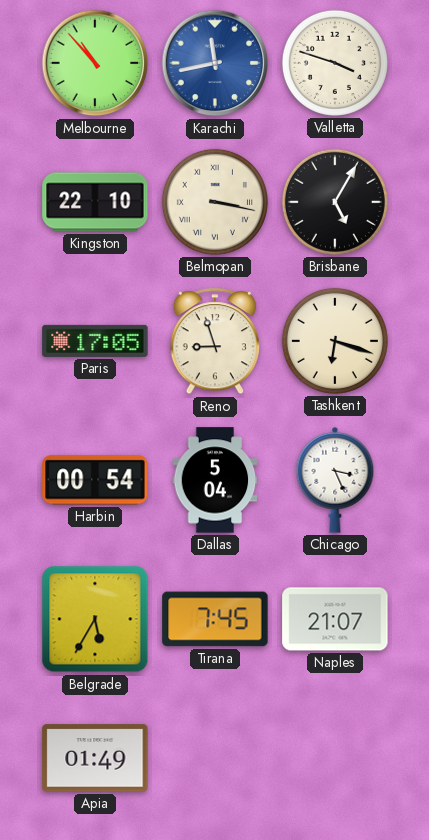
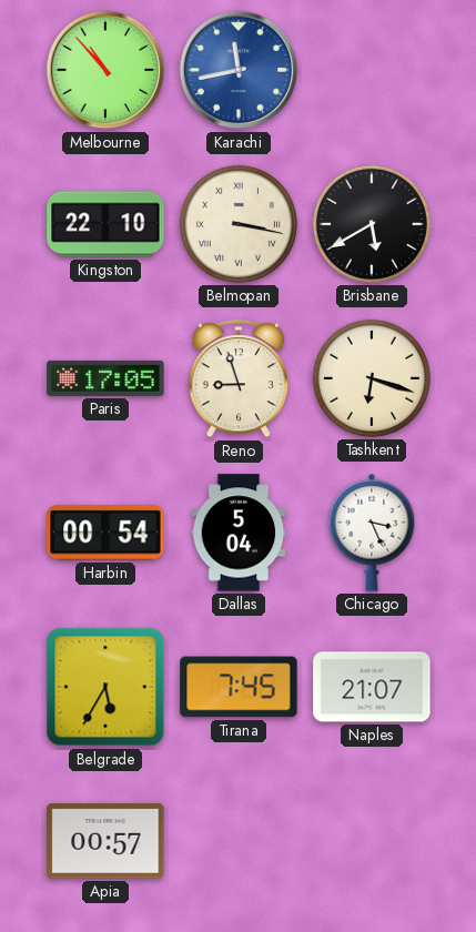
Valletta: 3:48 -> none
Brisbane: 5:05 -> 5:40
Apia: 01:49 -> 00:57
